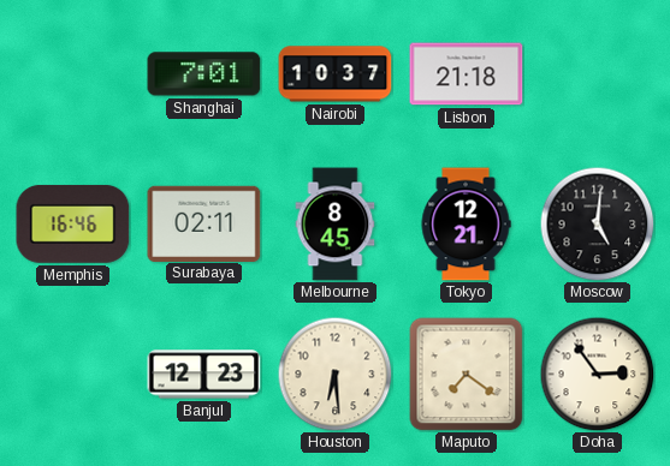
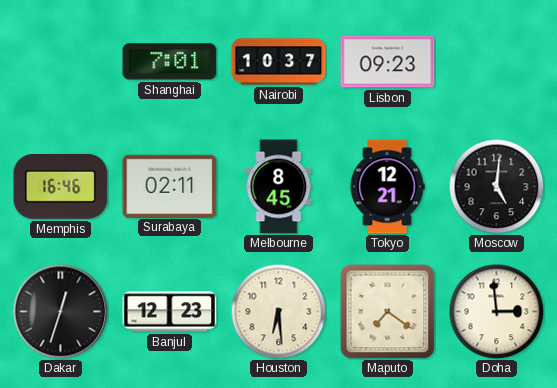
Lisbon: 21:18 -> 09:23
Dakar: none -> 12:33
Doha: 2:54 -> 2:59
